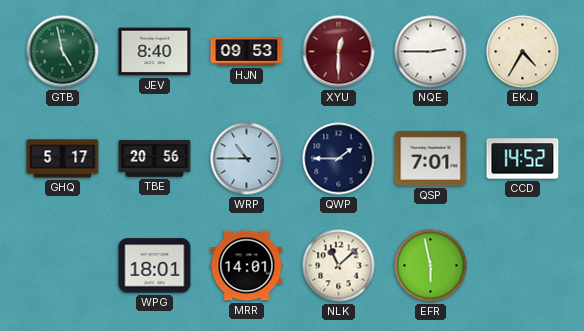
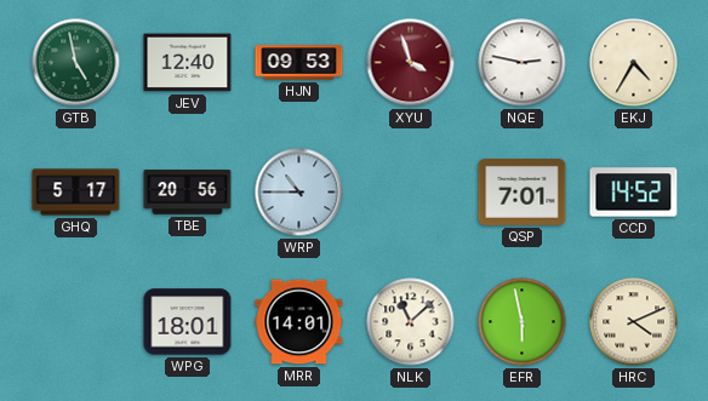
JEV: 8:40 -> 12:40
XYU: 12:30 -> 3:57
NQE: 2:45 -> 2:47
QWP: 1:45 -> none
HRC: none -> 4:11
